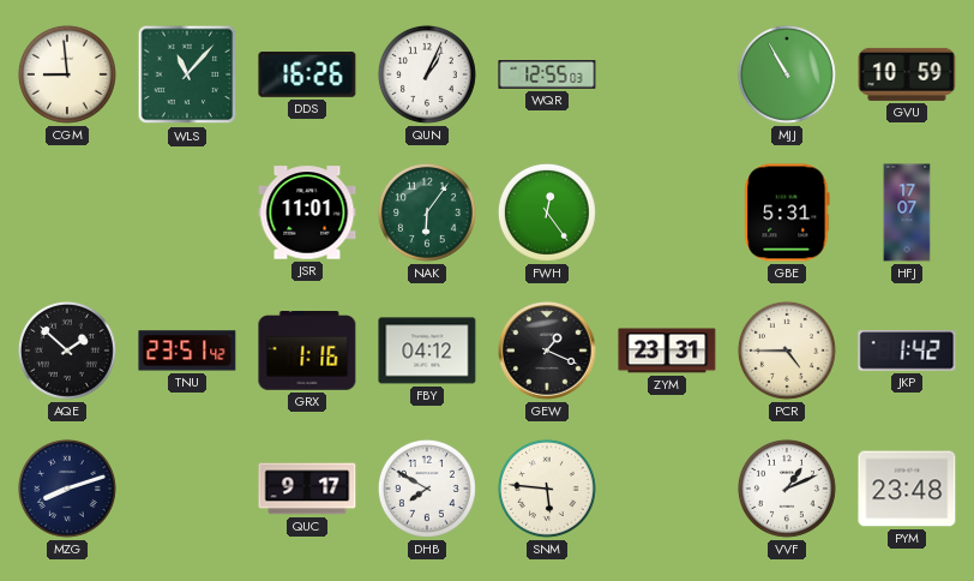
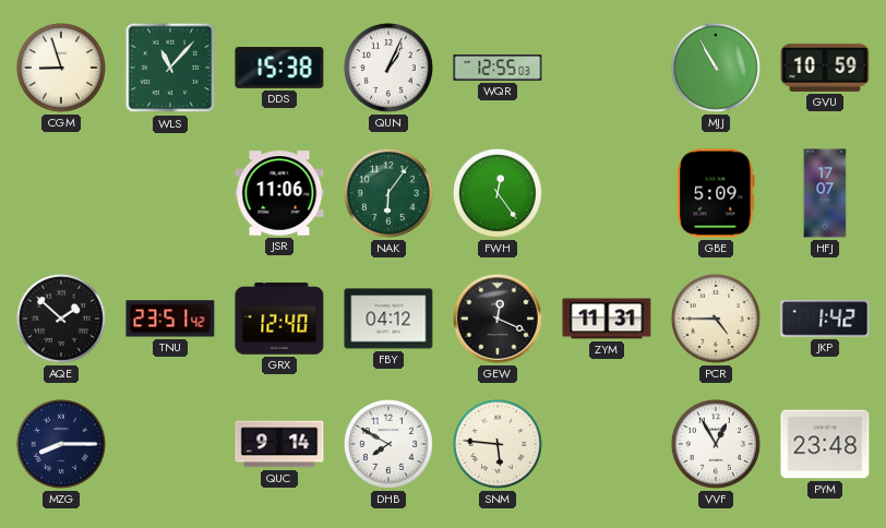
CGM: 8:59 -> 8:57
DDS: 16:26 -> 15:38
JSR: 11:01 -> 11:06
GBE: 5:31 -> 5:09
GRX: 1:16 -> 12:40
GEW: 1:19 -> 12:19
ZYM: 23:31 -> 11:31
MZG: 8:12 -> 8:15
QUC: 9:17 -> 9:14
VVF: 1:11 -> 12:55
